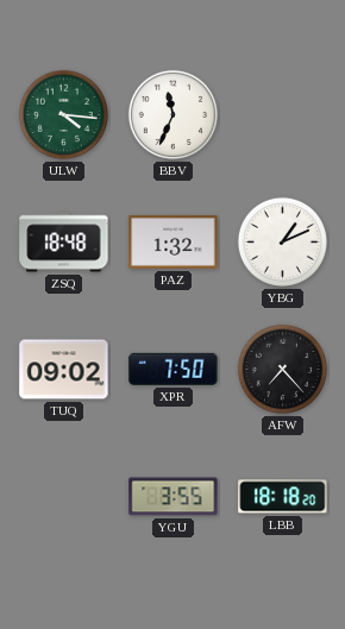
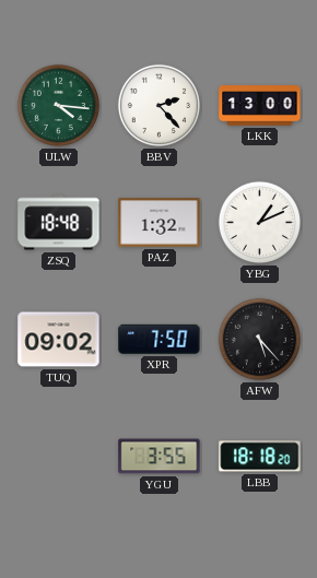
BBV: 11:34 -> 2:23
LKK: none -> 13:00
AFW: 7:23 -> 5:23
